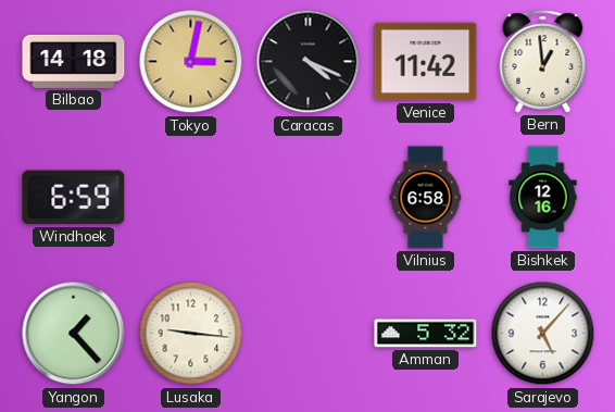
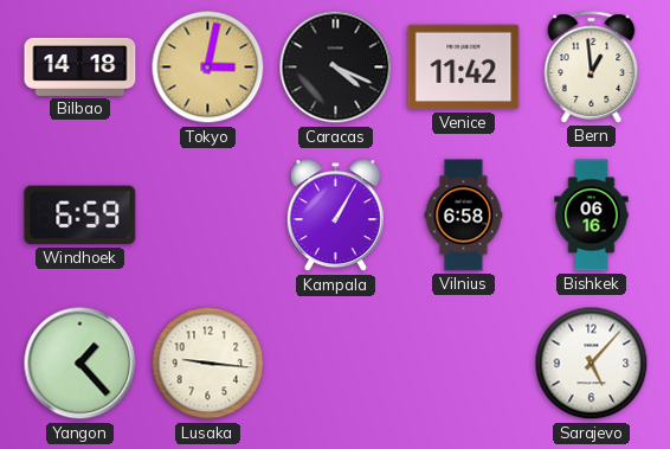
Kampala: none -> 1:05
Bishkek: 12:16 -> 06:16
Amman: 5:32 -> none
